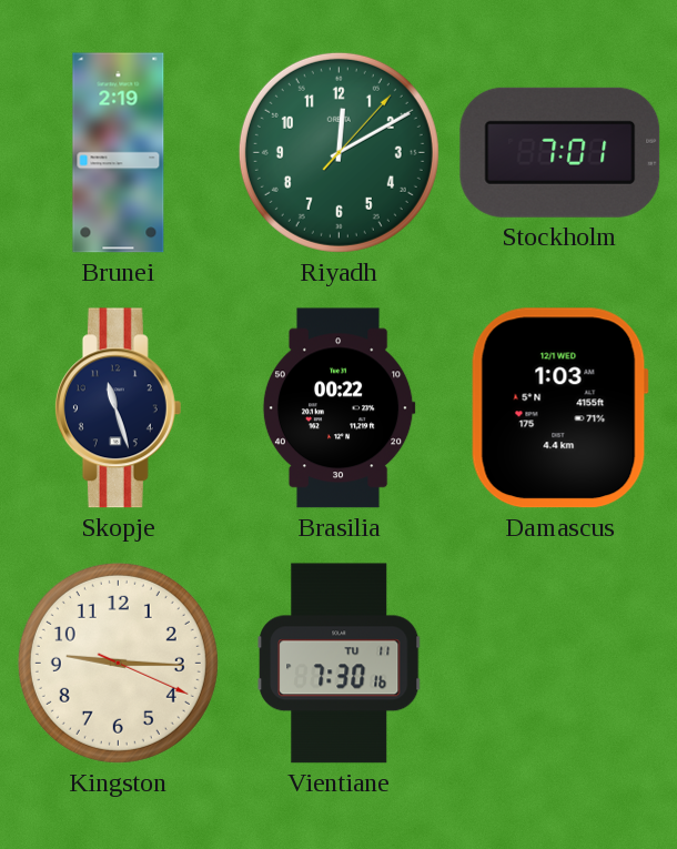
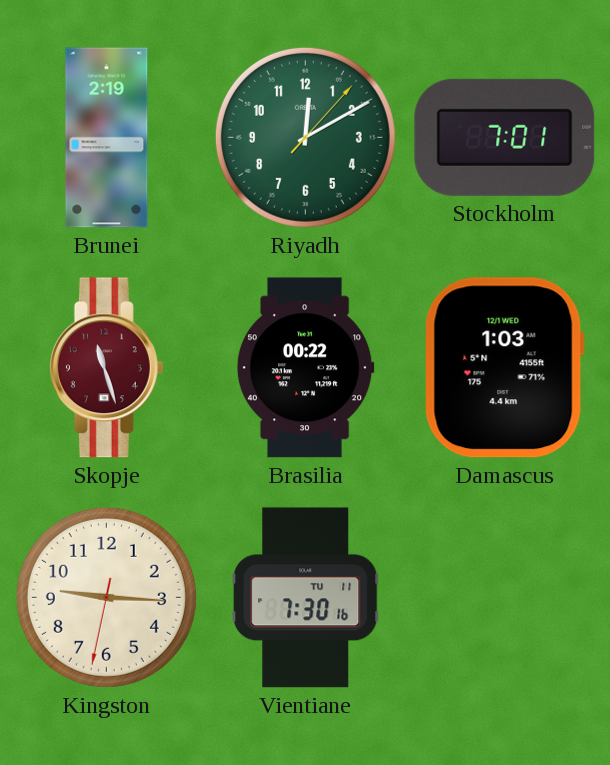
Skopje dial: navy -> burgundy
Kingston: 9:15:19 -> 9:15:32
